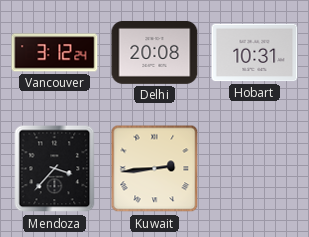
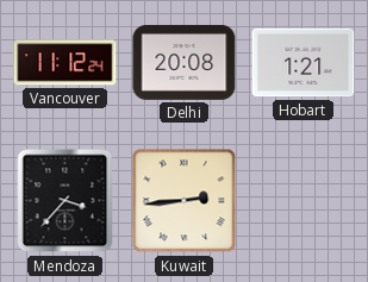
Vancouver: 3:12 -> 11:12
Hobart: 10:31 -> 1:21
